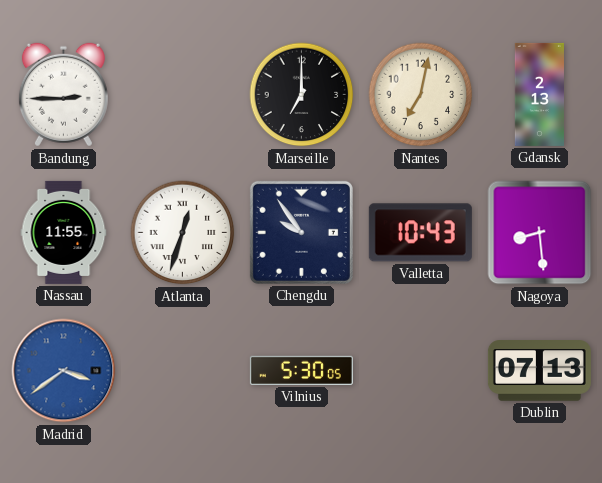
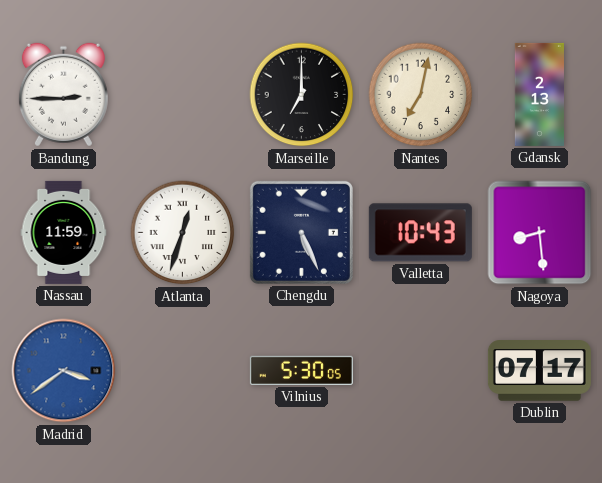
Nassau: 11:55 -> 11:59
Chengdu: 9:54 -> 5:26
Dublin: 07:13 -> 07:17
